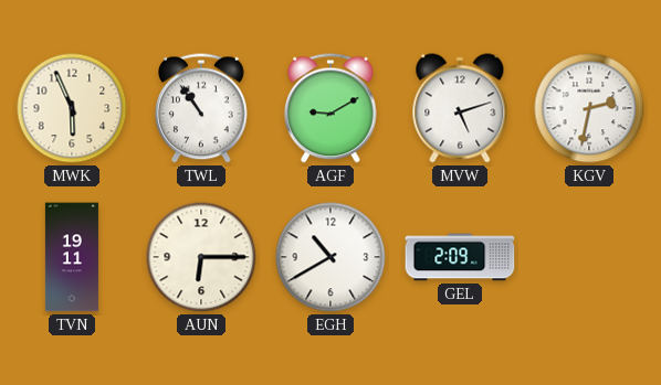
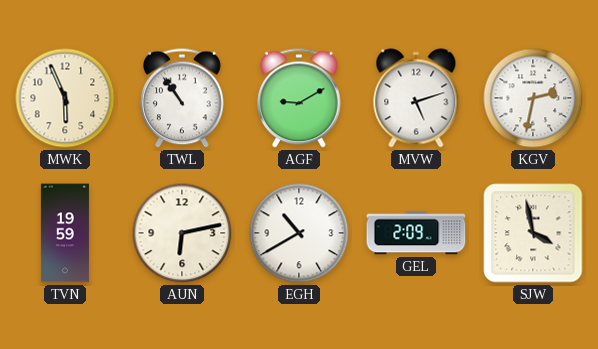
TVN: 19:11 -> 19:59
AUN: 6:15 -> 6:13
SJW: none -> 3:58
